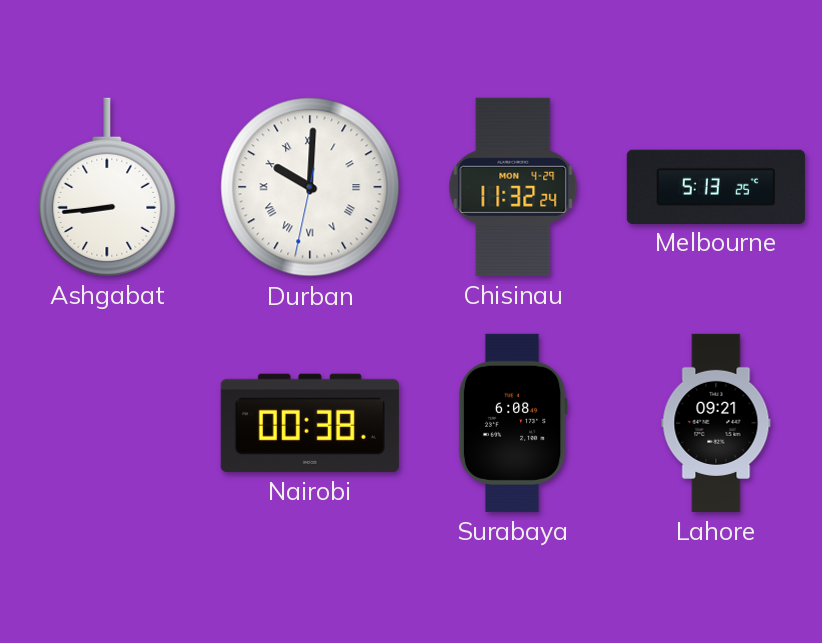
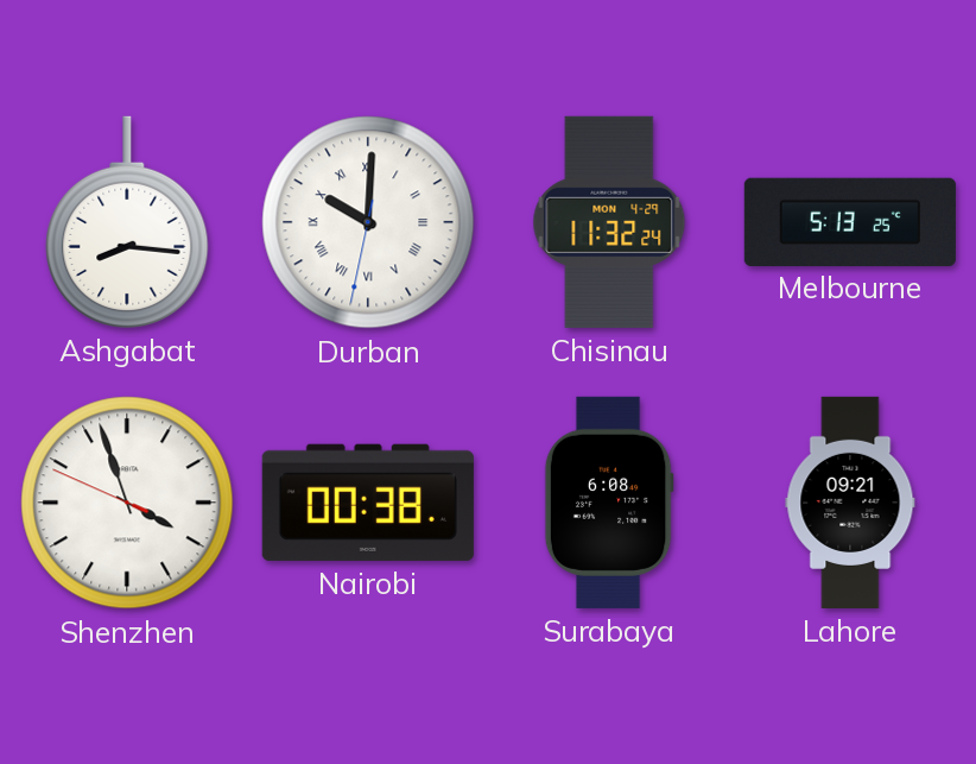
Ashgabat: 8:44 -> 8:16
Shenzhen: none -> 3:56
